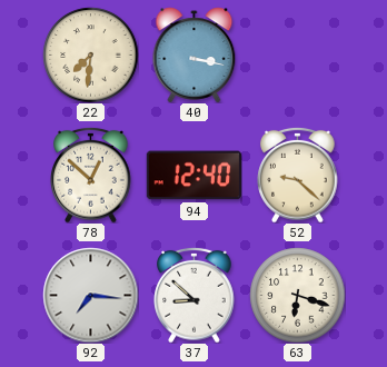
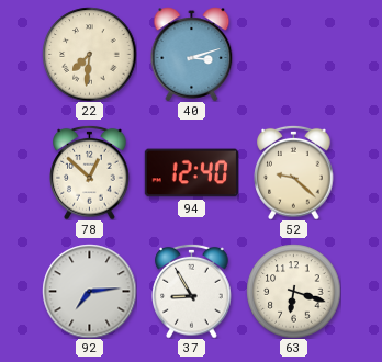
40: 3:17 -> 3:12
92: 7:16 -> 7:14
37: 8:52 -> 8:55
